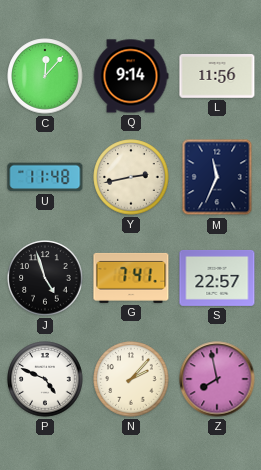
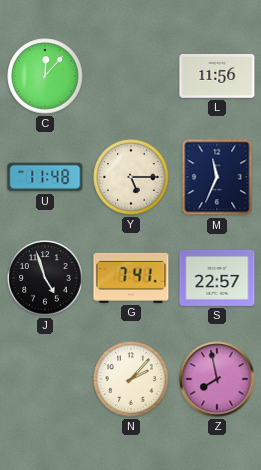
Q: 9:14 -> none
Y: 2:43 -> 5:15
P: 4:49 -> none
